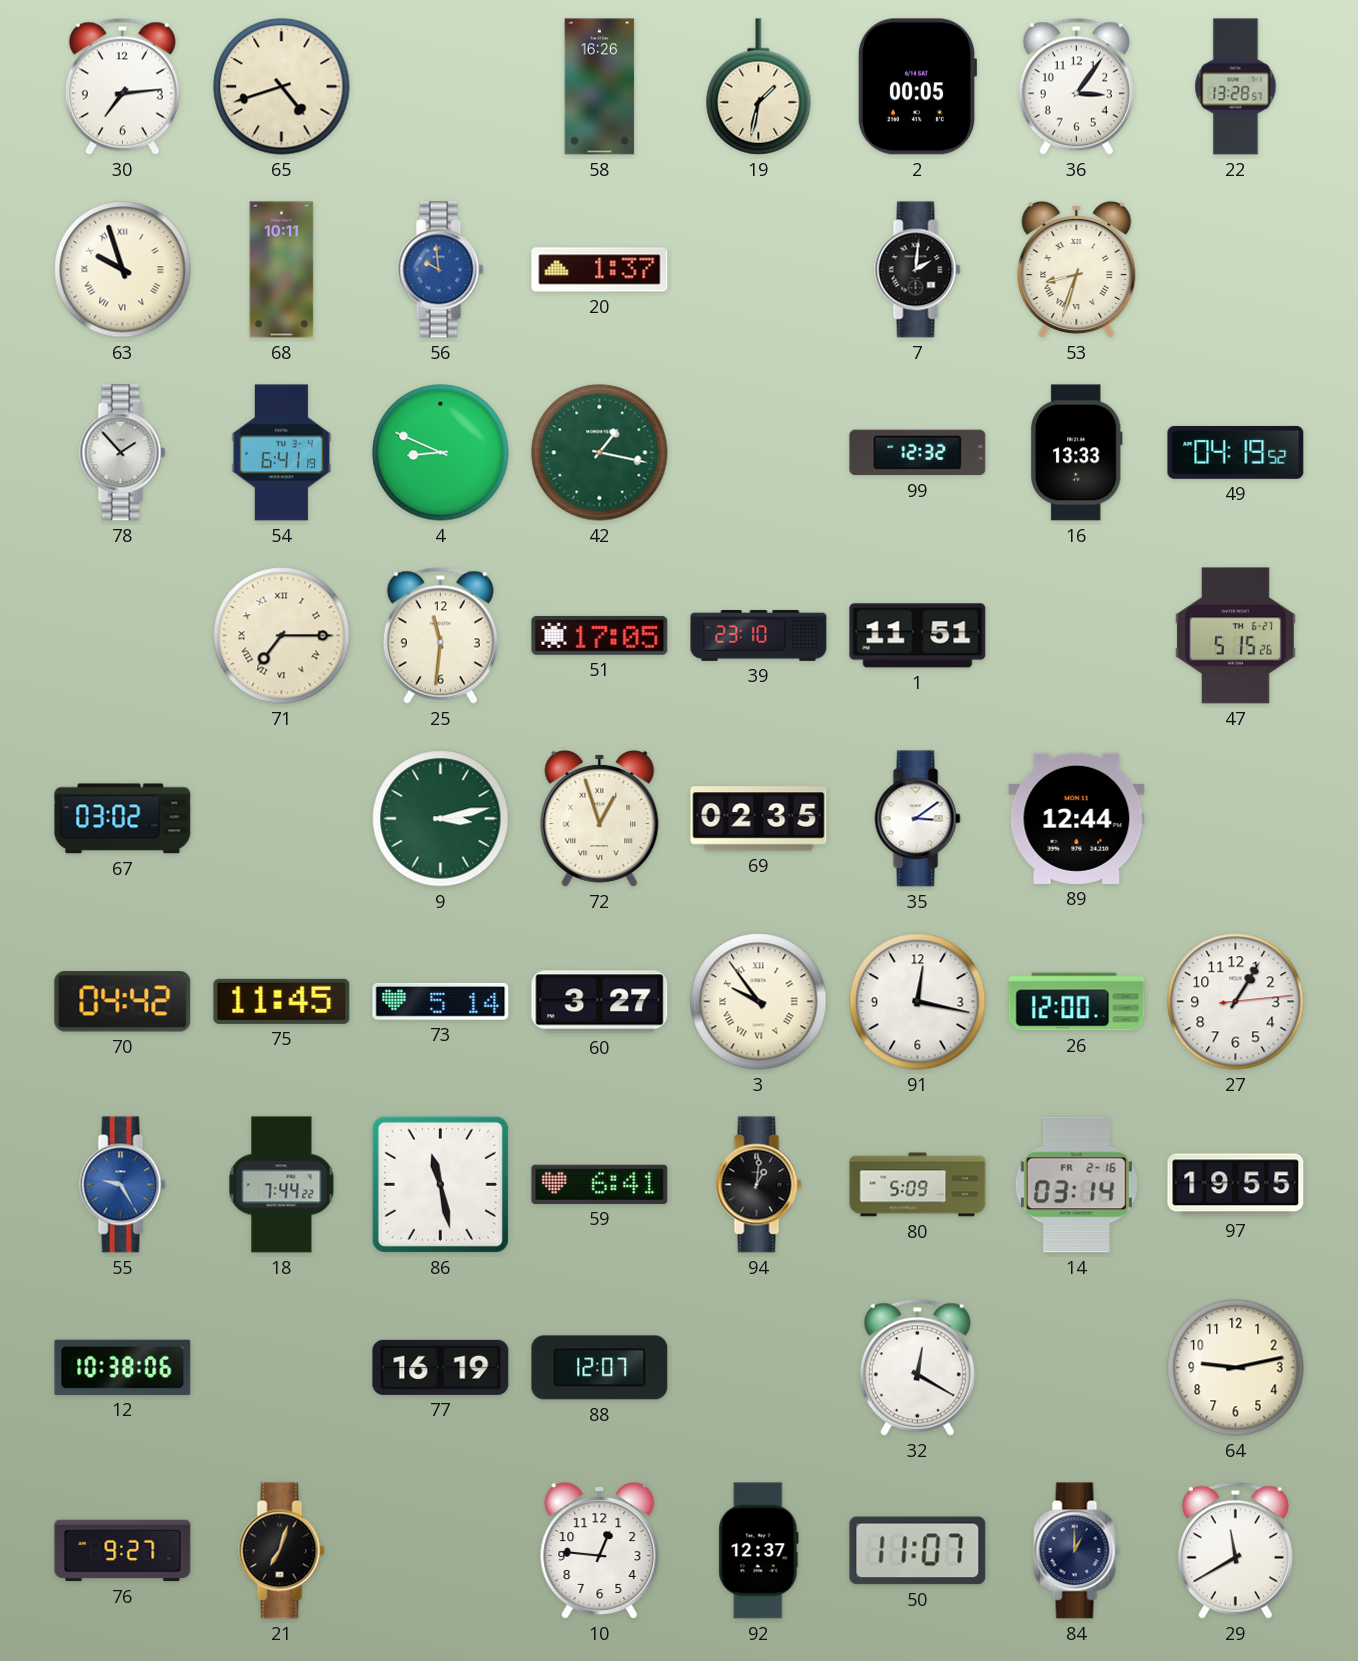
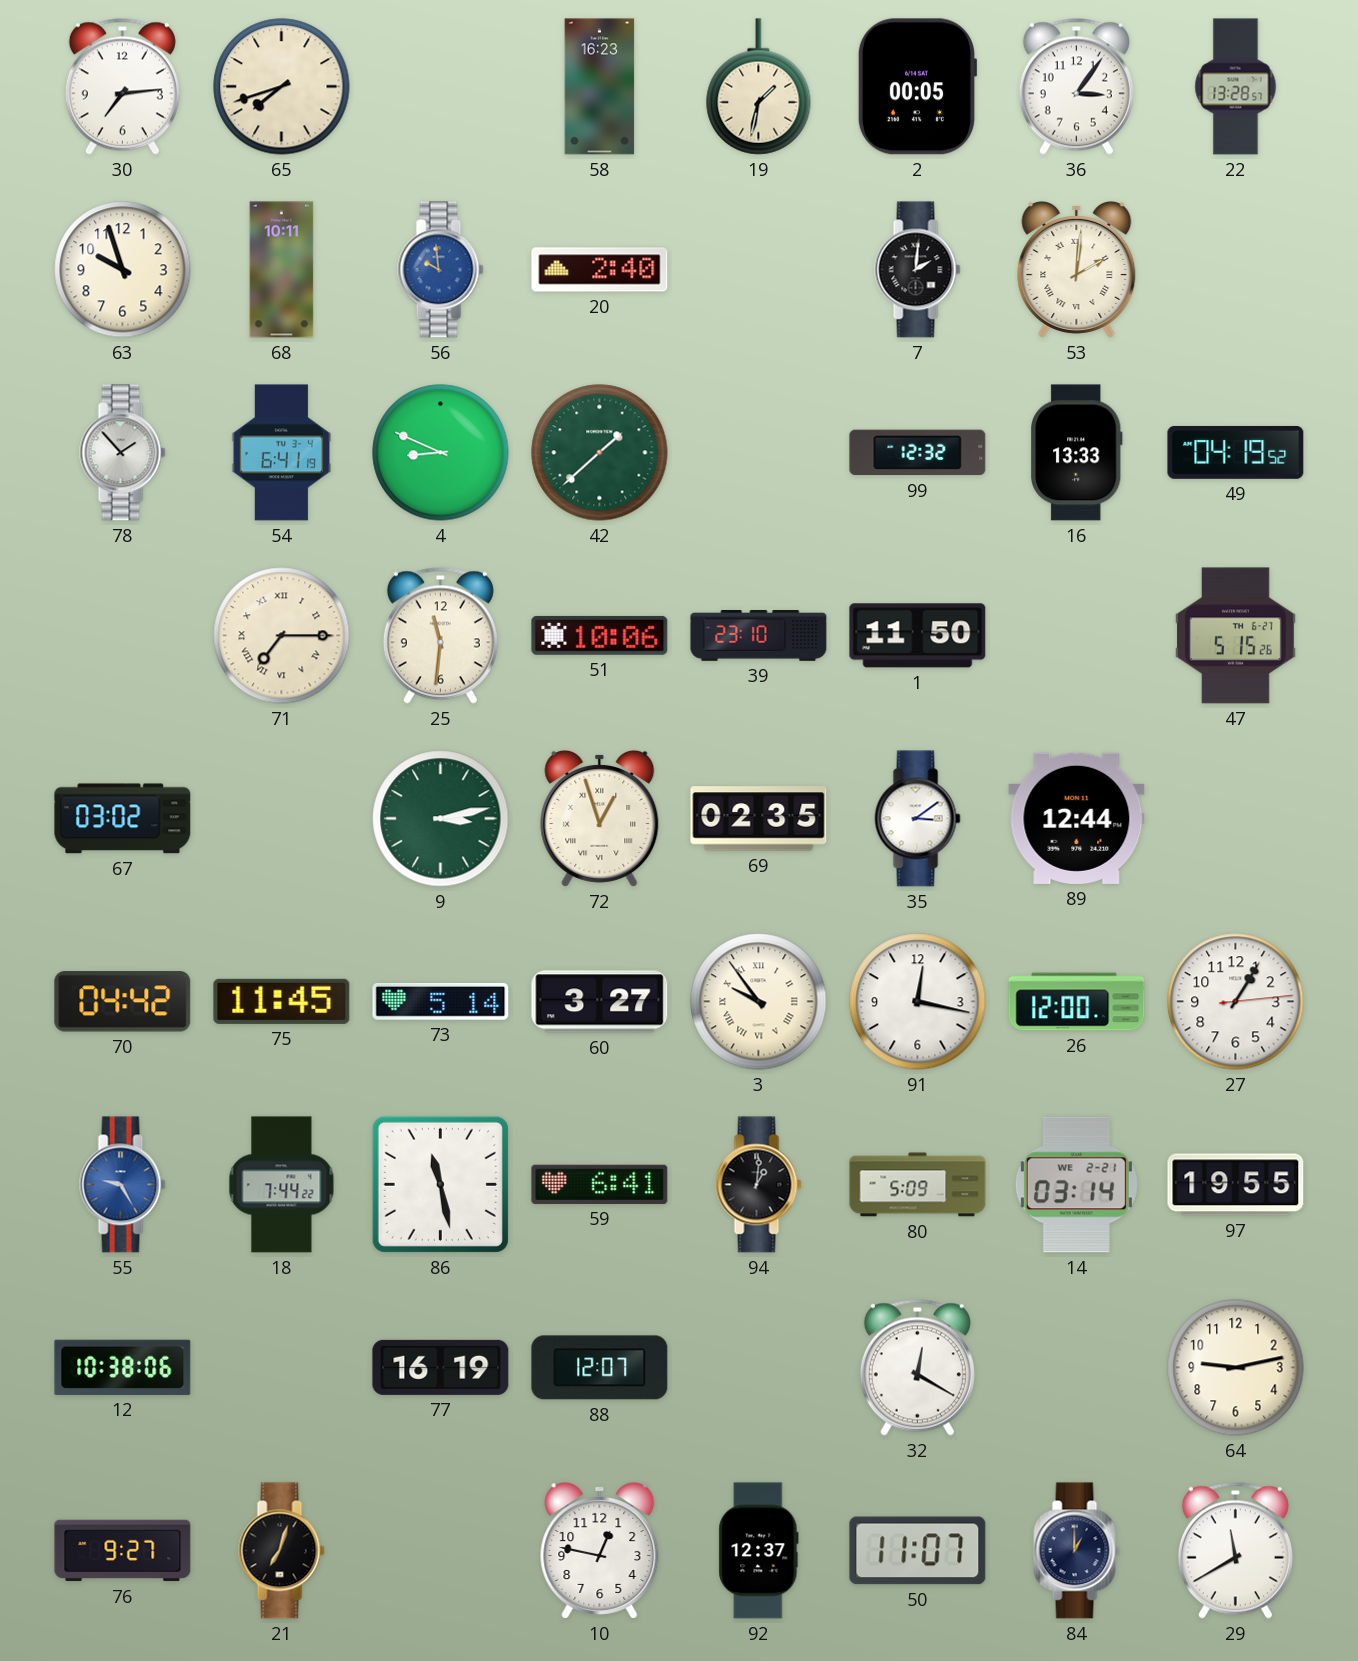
65: 4:42 -> 7:42
58: 16:26 -> 16:23
63 numerals: Roman -> Arabic
20: 1:37 -> 2:40
53: 8:33 -> 2:01
42: 1:17 -> 1:38
51: 17:05 -> 10:06
1: 11:51 -> 11:50
14 date: FR 2-16 -> WE 2-21
10: 12:46 -> 12:47
